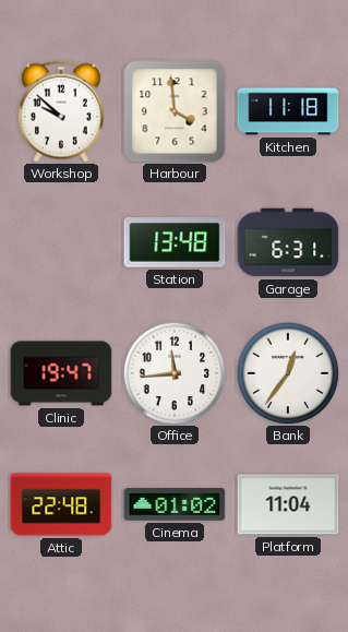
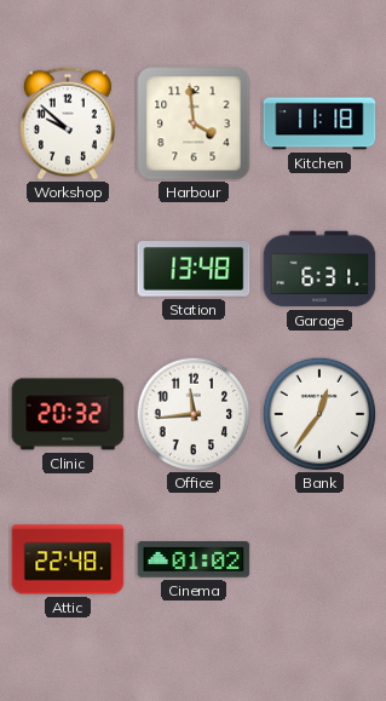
Clinic: 19:47 -> 20:32
Platform: 11:04 -> none
